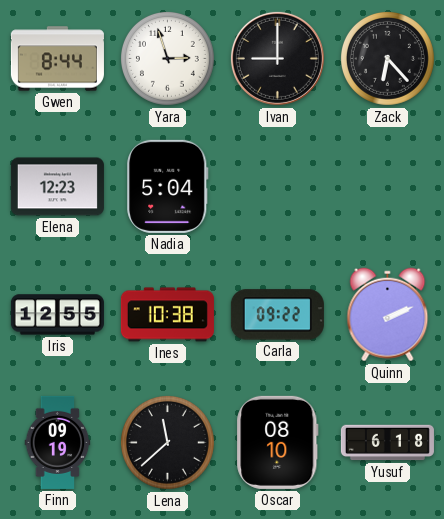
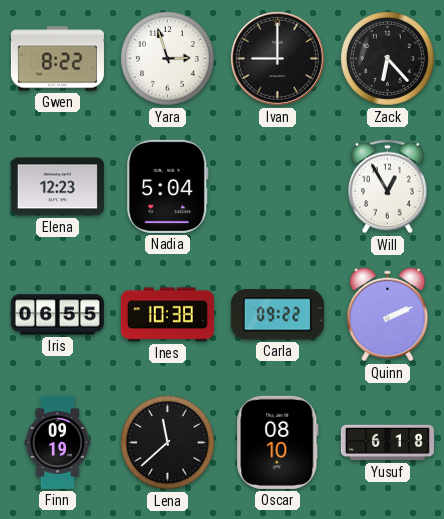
Gwen: 8:44 -> 8:22
Will: none -> 12:55
Iris: 12:55 -> 06:55
